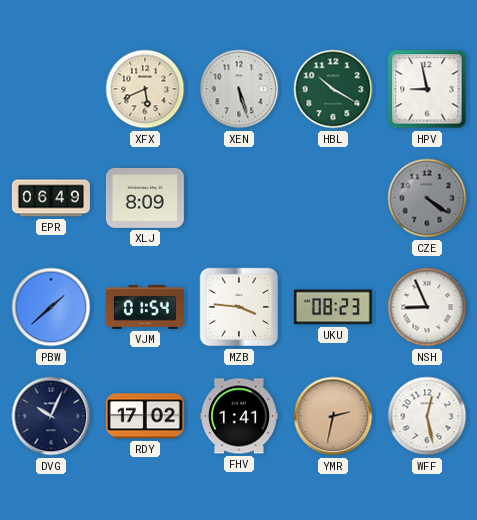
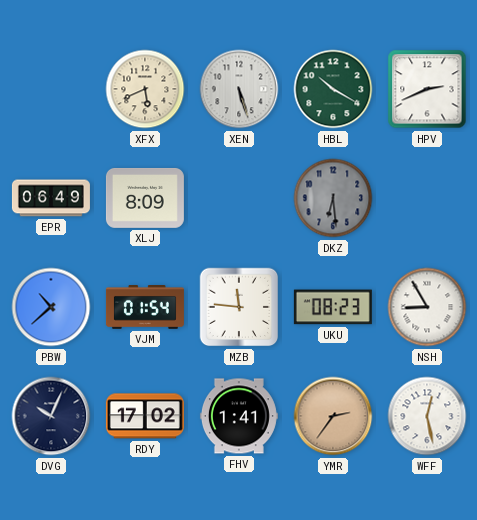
HPV: 8:58 -> 2:41
DKZ: none -> 6:29
CZE: 4:21 -> none
PBW: 1:38 -> 10:38
MZB: 3:46 -> 11:46
NSH: 8:56 -> 8:55
YMR: 2:32 -> 2:36
